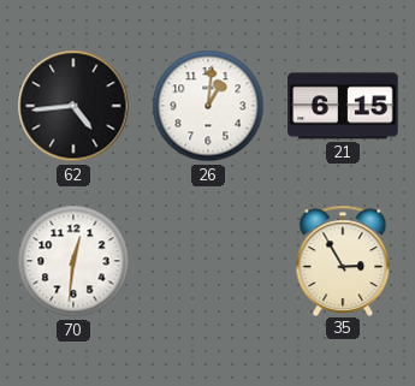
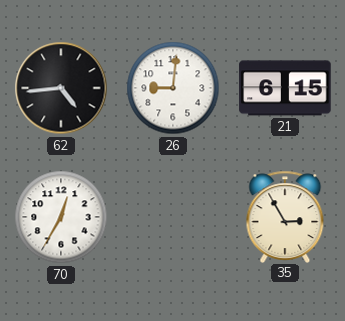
26: 1:01 -> 9:01
70: 12:31 -> 12:35
